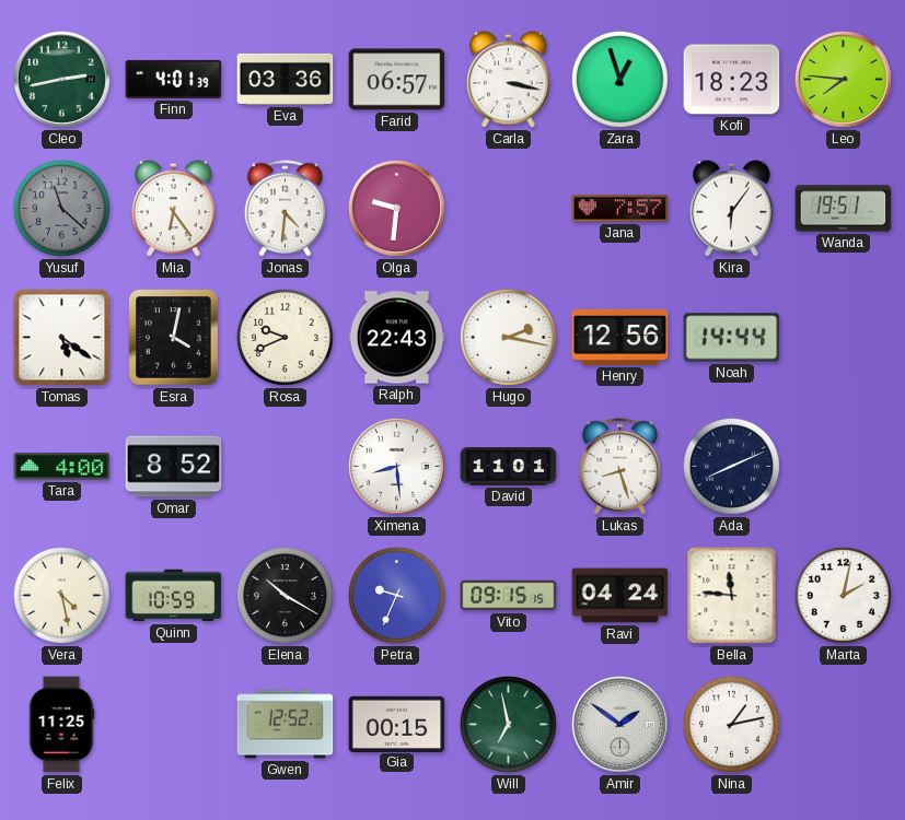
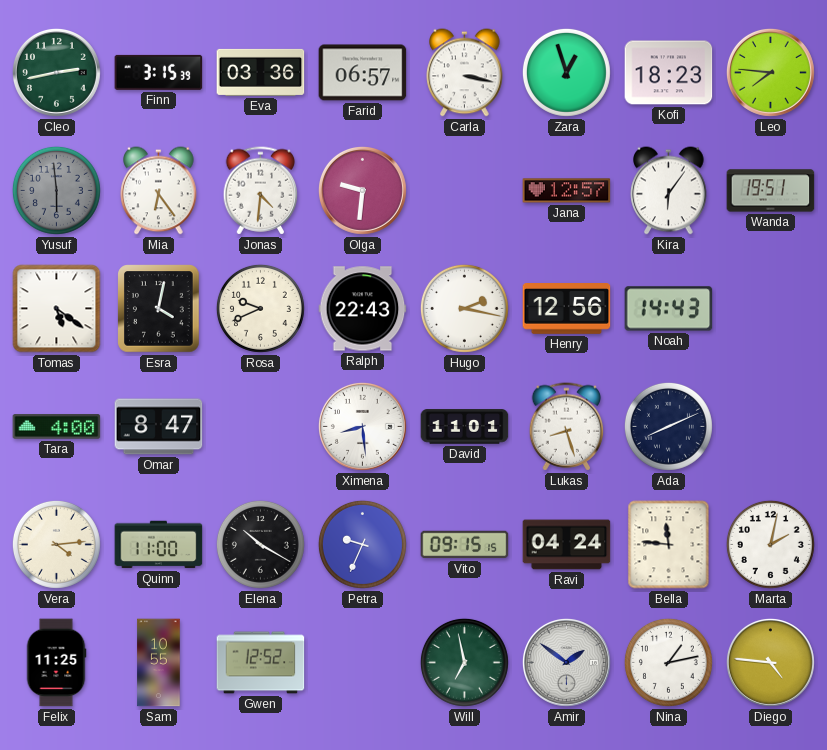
Finn: 4:01 -> 3:15
Yusuf: 11:22 -> 5:59
Jana: 7:57 -> 12:57
Noah: 14:44 -> 14:43
Omar: 8:52 -> 8:47
Vera: 4:28 -> 4:14
Quinn: 10:59 -> 11:00
Sam: none -> 10:55
Gia: 00:15 -> none
Diego: none -> 4:46
